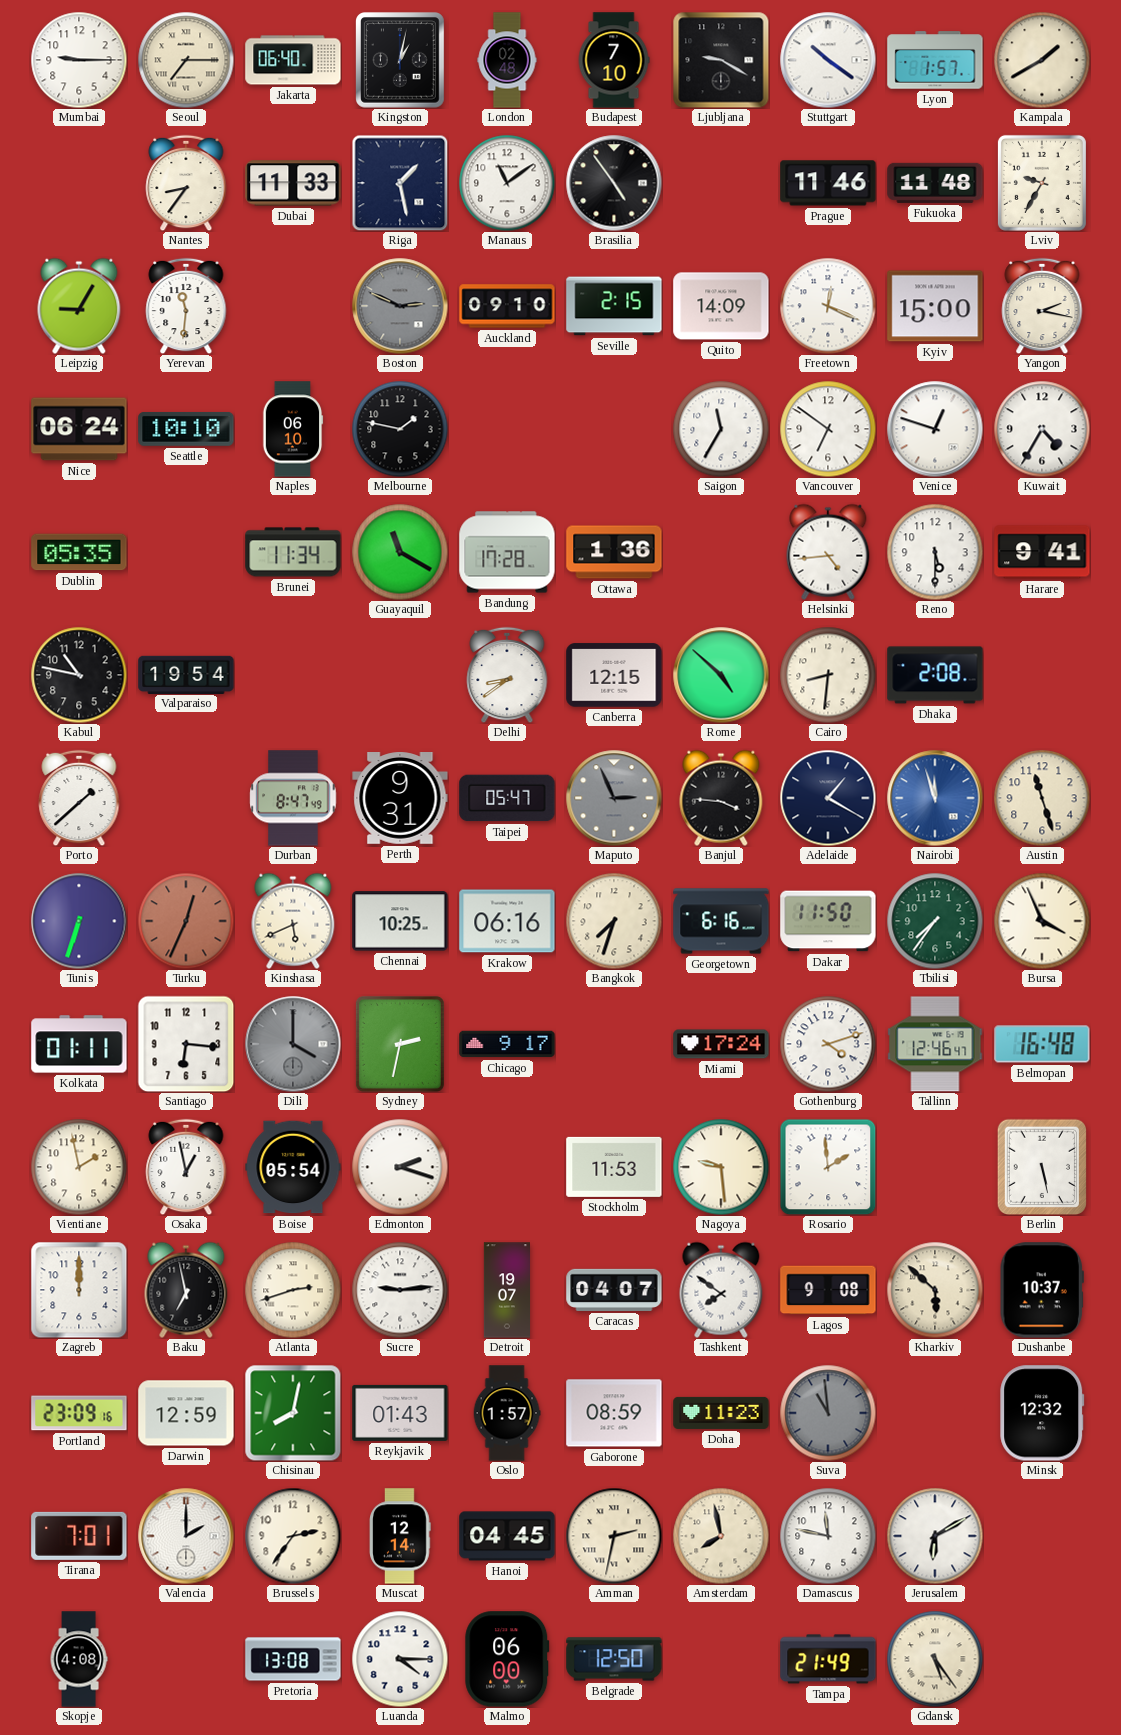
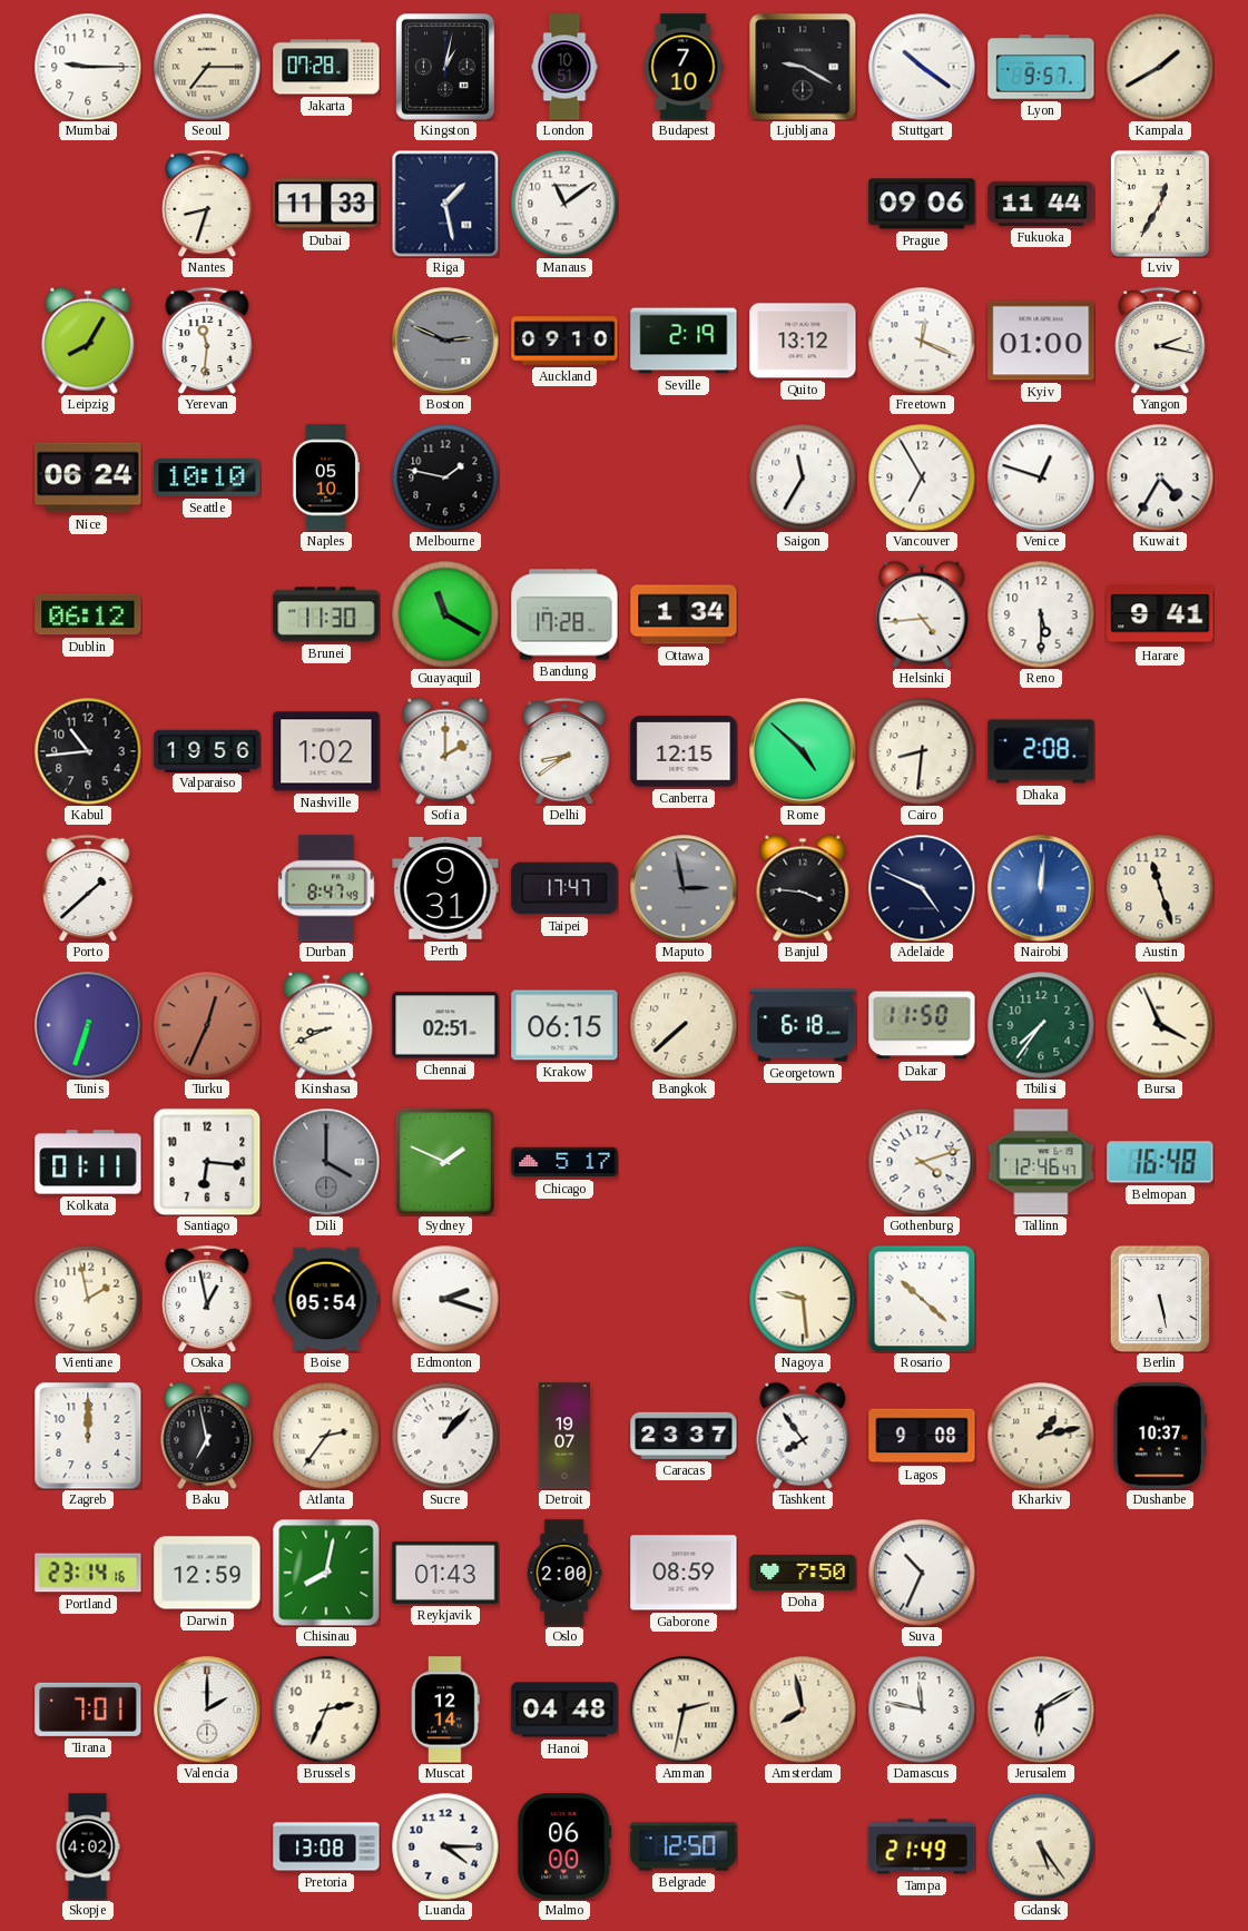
Jakarta: 06:40 -> 07:28
London: 02:48 -> 10:51
Lyon: 1:57 -> 9:57
Nantes: 8:36 -> 8:33
Brasilia: 4:54 -> none
Prague: 11:46 -> 09:06
Fukuoka: 11:48 -> 11:44
Lviv: 9:35 -> 12:35
Leipzig: 9:05 -> 8:05
Seville: 2:15 -> 2:19
Quito: 14:09 -> 13:12
Kyiv: 15:00 -> 01:00
Naples: 06:10 -> 05:10
Vancouver: 6:51 -> 6:55
Dublin: 05:35 -> 06:12
Brunei: 11:34 -> 11:30
Ottawa: 1:36 -> 1:34
Kabul: 10:47 -> 10:44
Valparaiso: 19:54 -> 19:56
Nashville: none -> 1:02
Sofia: none -> 2:00
Taipei: 05:47 -> 17:47
Maputo: 2:56 -> 2:58
Adelaide: 1:20 -> 4:49
Nairobi: 11:57 -> 12:01
Kinshasa: 5:41 -> 8:41
Chennai: 10:25 -> 02:51
Krakow: 06:16 -> 06:15
Bangkok: 7:33 -> 7:38
Georgetown: 6:16 -> 6:18
Sydney: 2:32 -> 1:49
Chicago: 9:17 -> 5:17
Miami: 17:24 -> none
Stockholm: 11:53 -> none
Rosario: 1:59 -> 10:22
Atlanta: 2:42 -> 2:36
Sucre: 9:14 -> 1:07
Caracas: 04:07 -> 23:37
Tashkent: 7:51 -> 7:54
Kharkiv: 5:52 -> 1:13
Portland: 23:09 -> 23:14
Oslo: 1:57 -> 2:00
Doha: 11:23 -> 7:50
Suva: 10:59 -> 10:34
Suva dial: grey -> white
Minsk: 12:32 -> none
Brussels: 2:36 -> 2:34
Hanoi: 04:45 -> 04:48
Skopje: 4:08 -> 4:02
